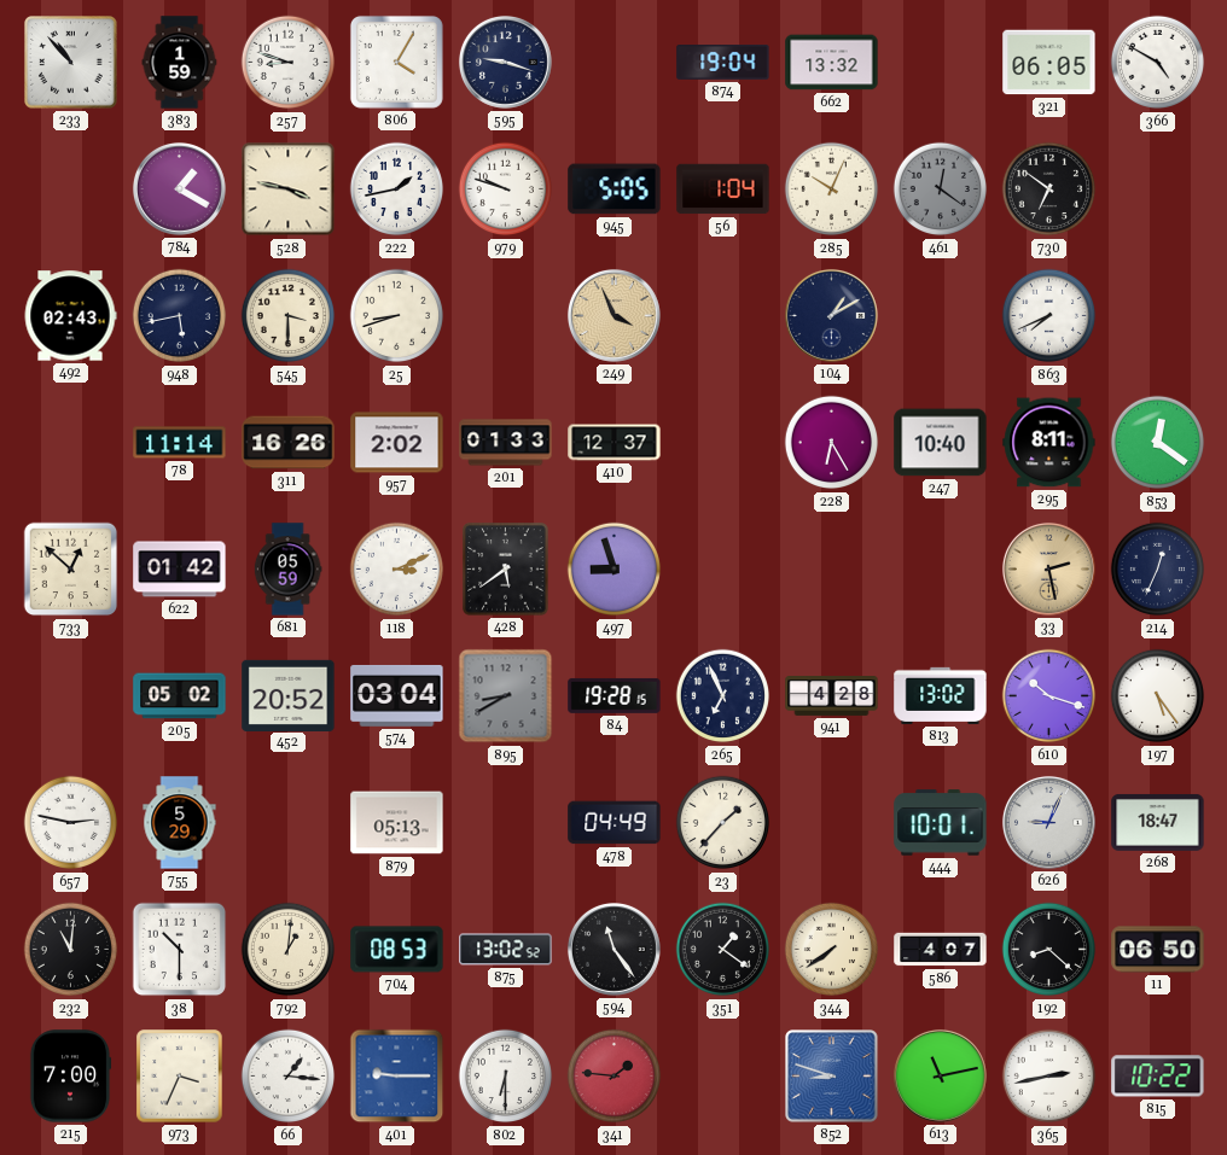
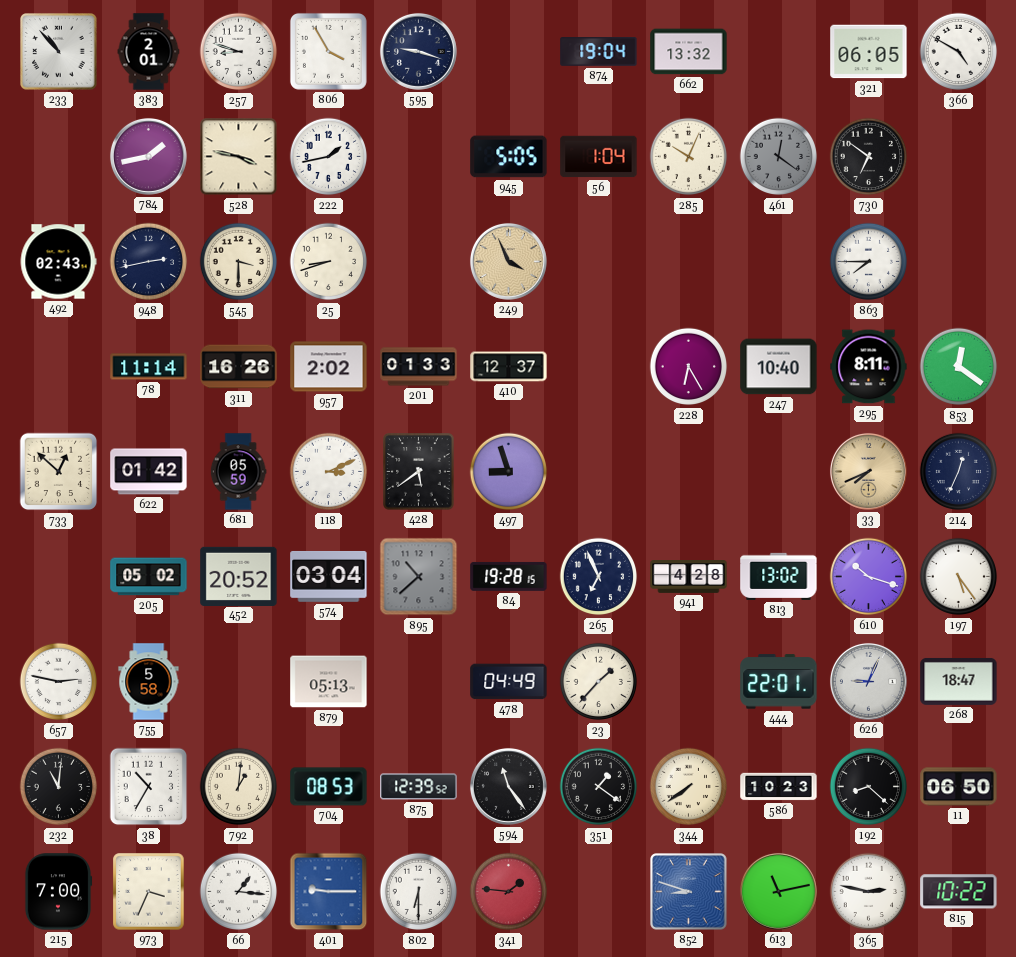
383: 1:59 -> 2:01
806: 4:05 -> 3:55
784: 1:20 -> 1:43
979: 9:48 -> none
948: 5:43 -> 2:43
104: 1:10 -> none
863: 7:41 -> 7:45
33: 2:28 -> 7:41
895: 8:40 -> 10:38
755: 5:29 -> 5:58
444: 10:01 -> 22:01
38: 10:30 -> 10:35
875: 13:02 -> 12:39
586: 4:07 -> 10:23
365: 2:43 -> 2:47
